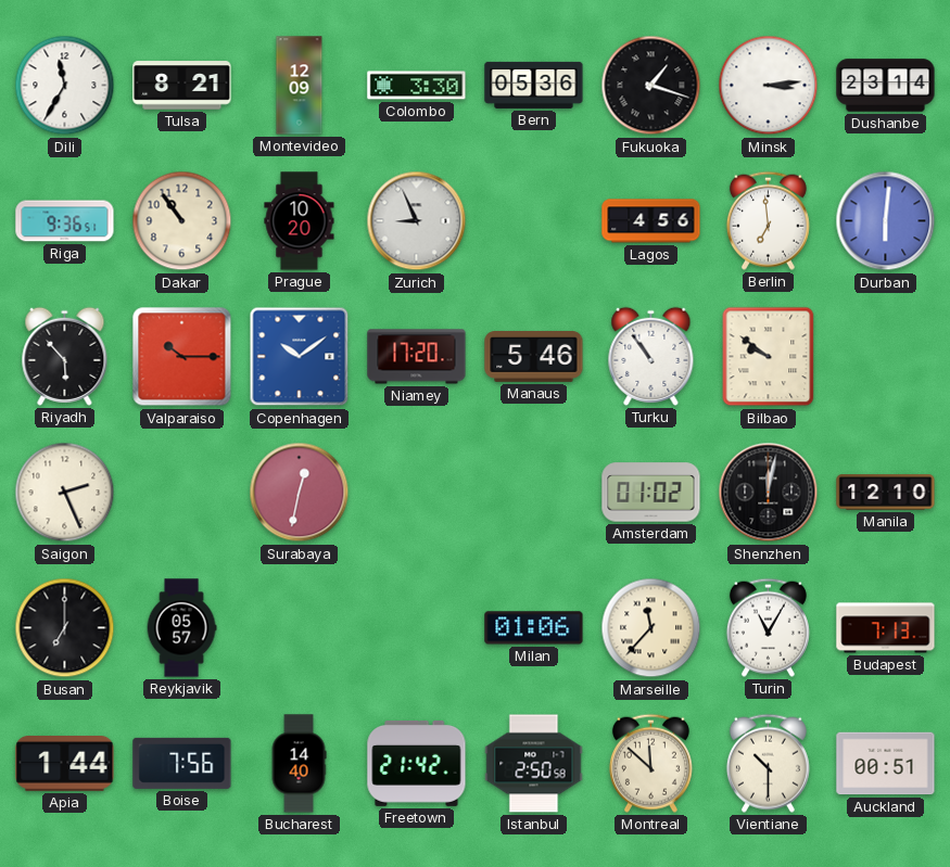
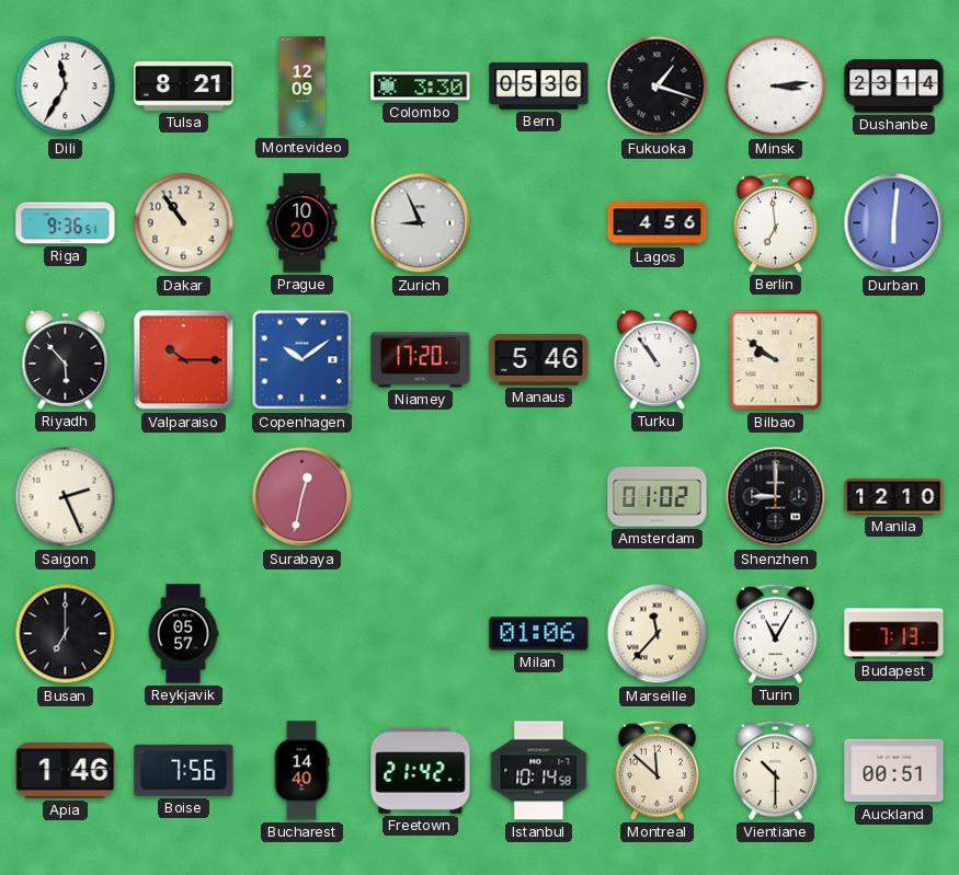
Shenzhen: 12:02 -> 9:00
Apia: 1:44 -> 1:46
Istanbul: 2:50 -> 10:14
